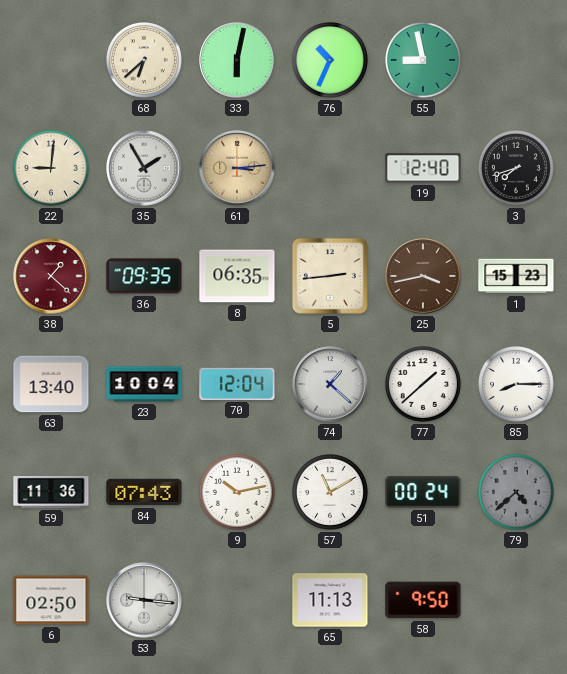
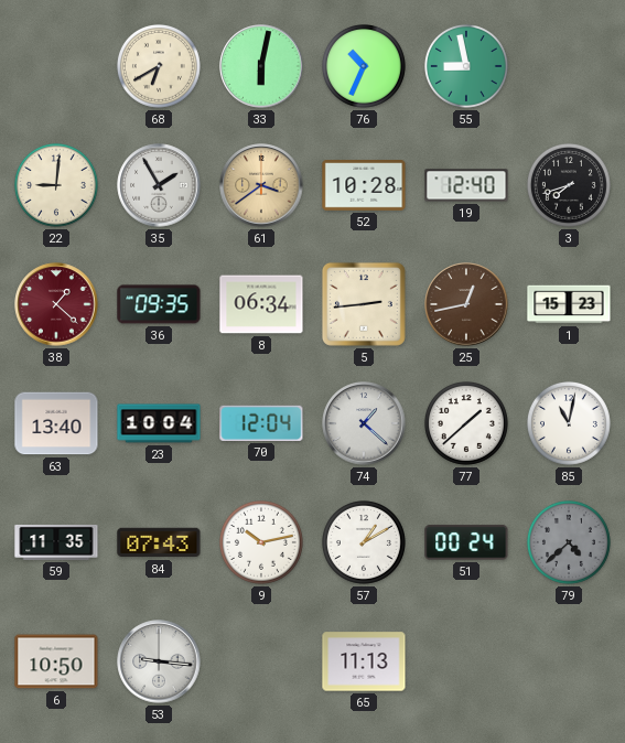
68: 6:38 -> 6:40
61: 3:14 -> 3:39
52: none -> 10:28
8: 06:35 -> 06:34
25: 3:43 -> 12:43
85: 8:15 -> 11:02
59: 11:36 -> 11:35
57: 11:10 -> 1:10
6: 02:50 -> 10:50
58: 9:50 -> none
